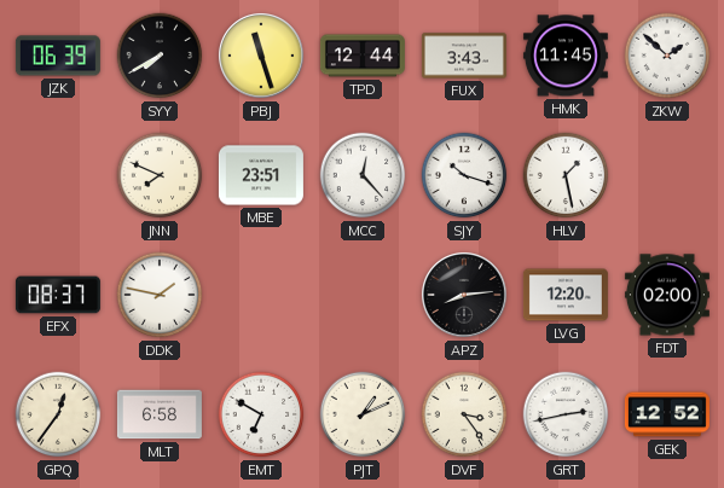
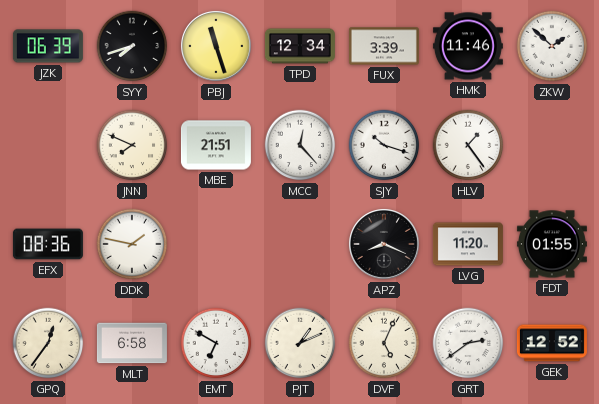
SYY: 7:40 -> 7:42
TPD: 12:44 -> 12:34
FUX: 3:43 -> 3:39
HMK: 11:45 -> 11:46
MBE: 23:51 -> 21:51
HLV: 1:28 -> 1:24
EFX: 08:37 -> 08:36
APZ: 8:14 -> 8:19
LVG: 12:20 -> 11:20
FDT: 02:00 -> 01:55
DVF: 3:24 -> 5:04
GRT: 2:43 -> 2:39
